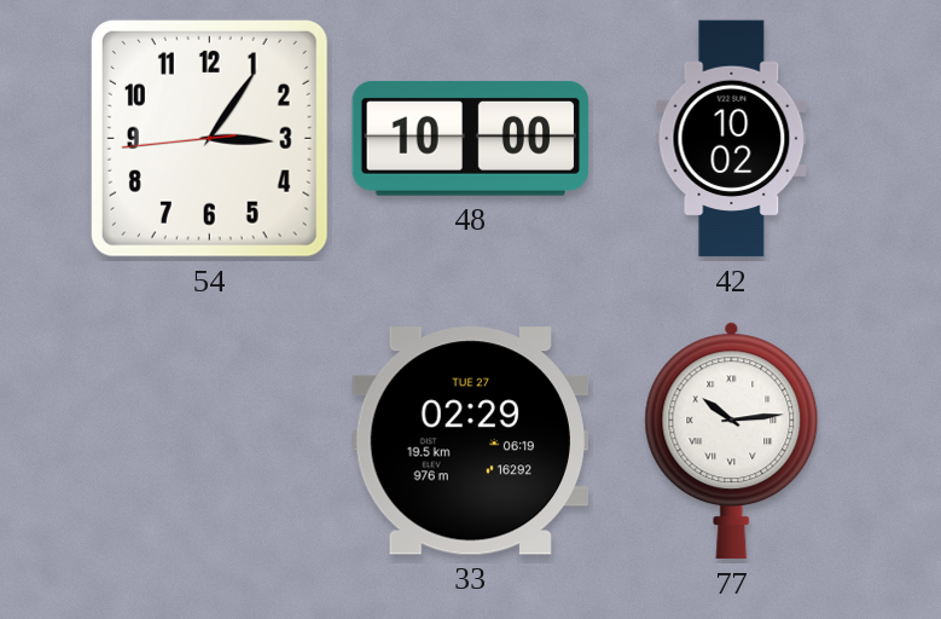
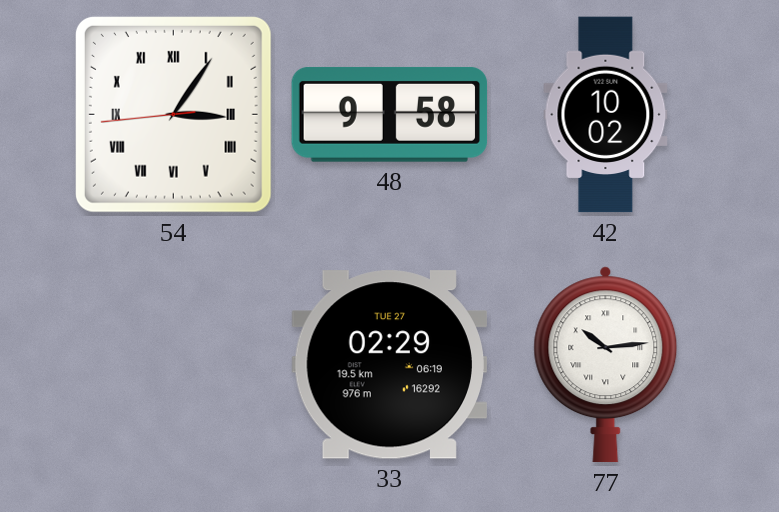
54 numerals: Arabic -> Roman
48: 10:00 -> 9:58
